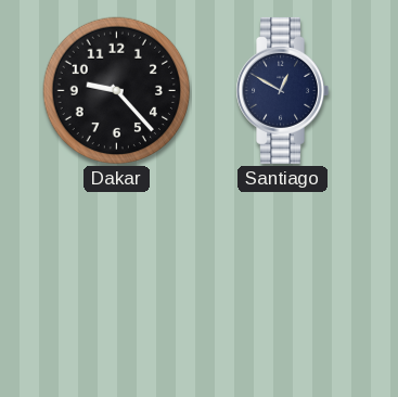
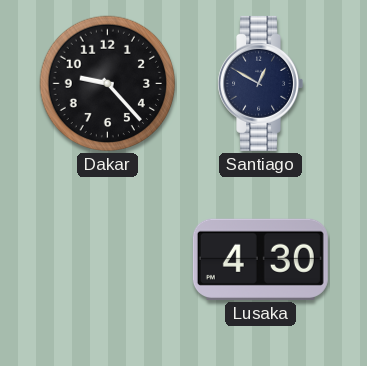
Lusaka: none -> 4:30
